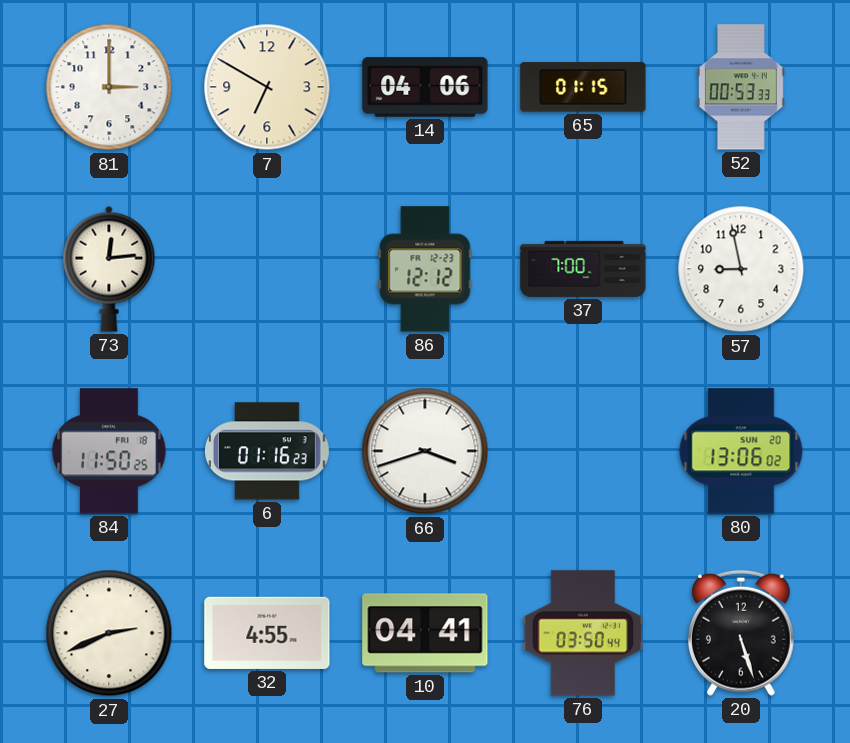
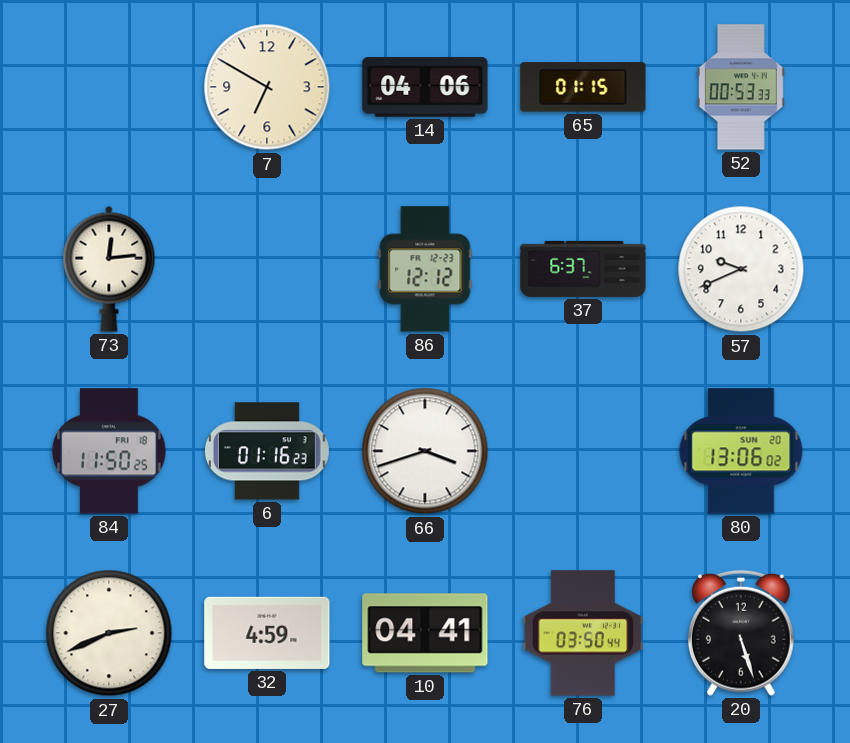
81: 3:00 -> none
37: 7:00 -> 6:37
57: 8:58 -> 9:41
32: 4:55 -> 4:59
